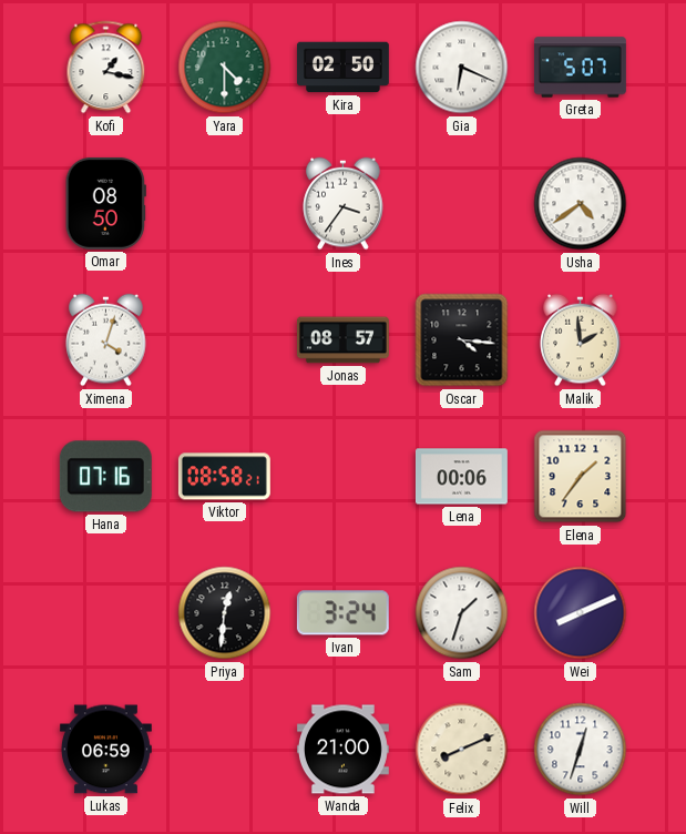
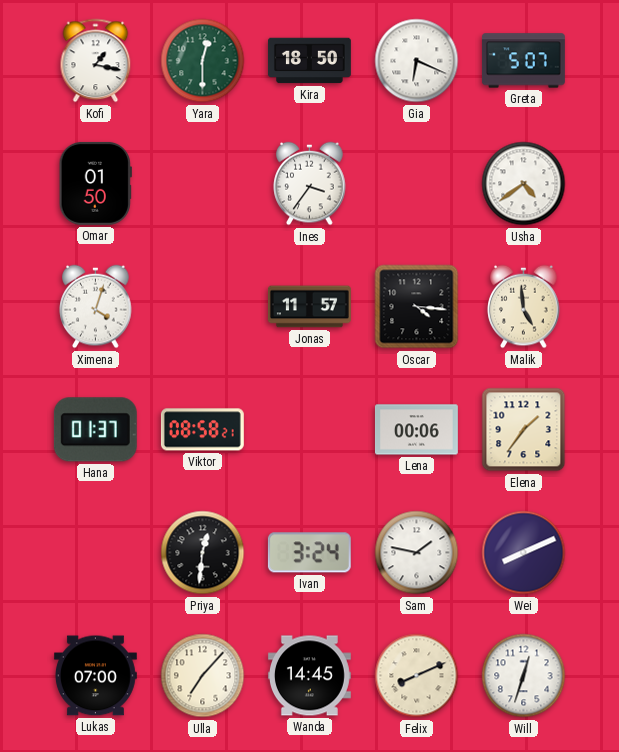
Yara: 4:30 -> 12:30
Kira: 02:50 -> 18:50
Omar: 08:50 -> 01:50
Jonas: 08:57 -> 11:57
Malik: 1:59 -> 4:59
Hana: 07:16 -> 01:37
Sam: 1:33 -> 1:47
Lukas: 06:59 -> 07:00
Ulla: none -> 7:07
Wanda: 21:00 -> 14:45
